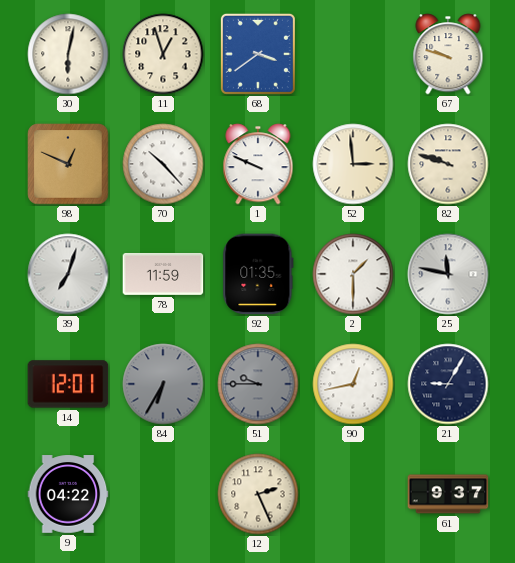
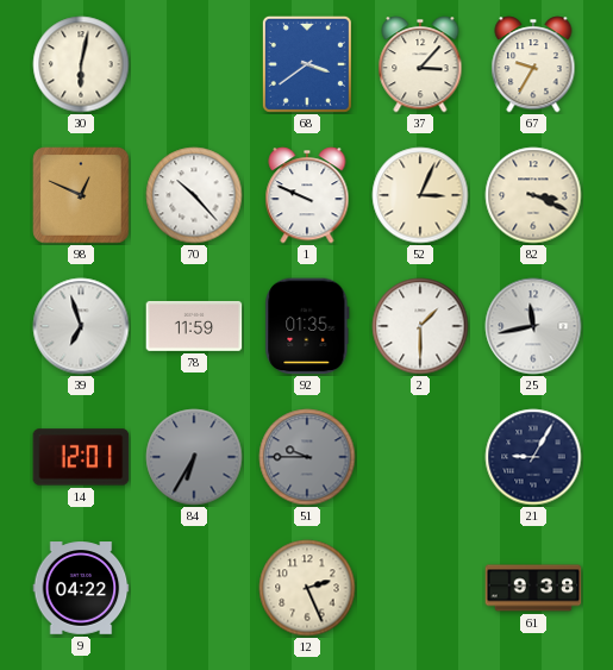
11: 12:57 -> none
37: none -> 3:07
67: 9:48 -> 9:35
52: 2:59 -> 3:04
82: 9:48 -> 3:19
39: 7:03 -> 6:57
25: 11:47 -> 11:43
90: 12:43 -> none
61: 9:37 -> 9:38
